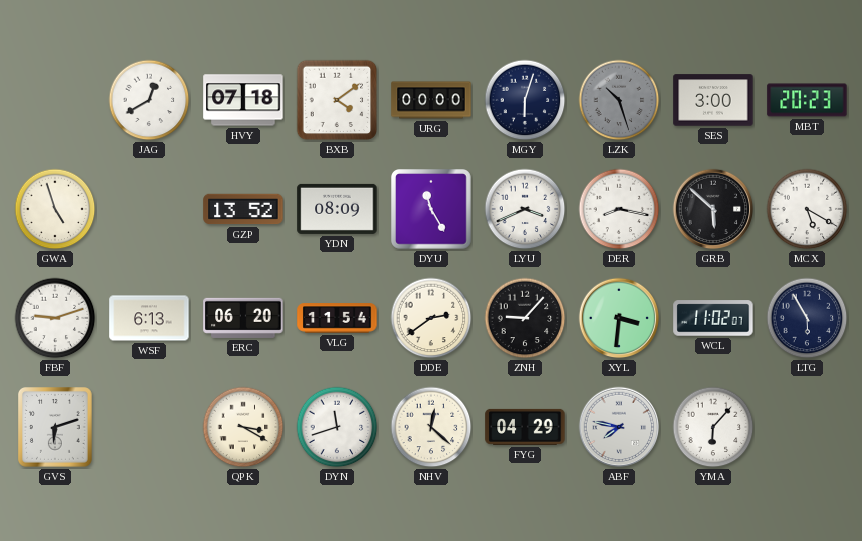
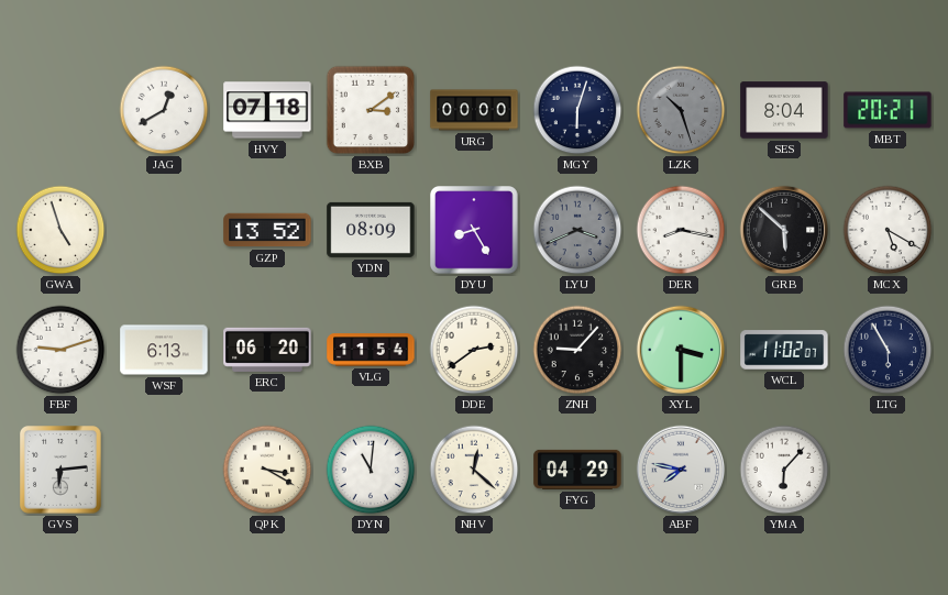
BXB: 4:09 -> 3:09
SES: 3:00 -> 8:04
MBT: 20:23 -> 20:21
DYU: 11:25 -> 8:25
LYU dial: white -> grey
XYL: 3:31 -> 3:30
GVS: 6:12 -> 6:14
DYN: 11:42 -> 11:01
